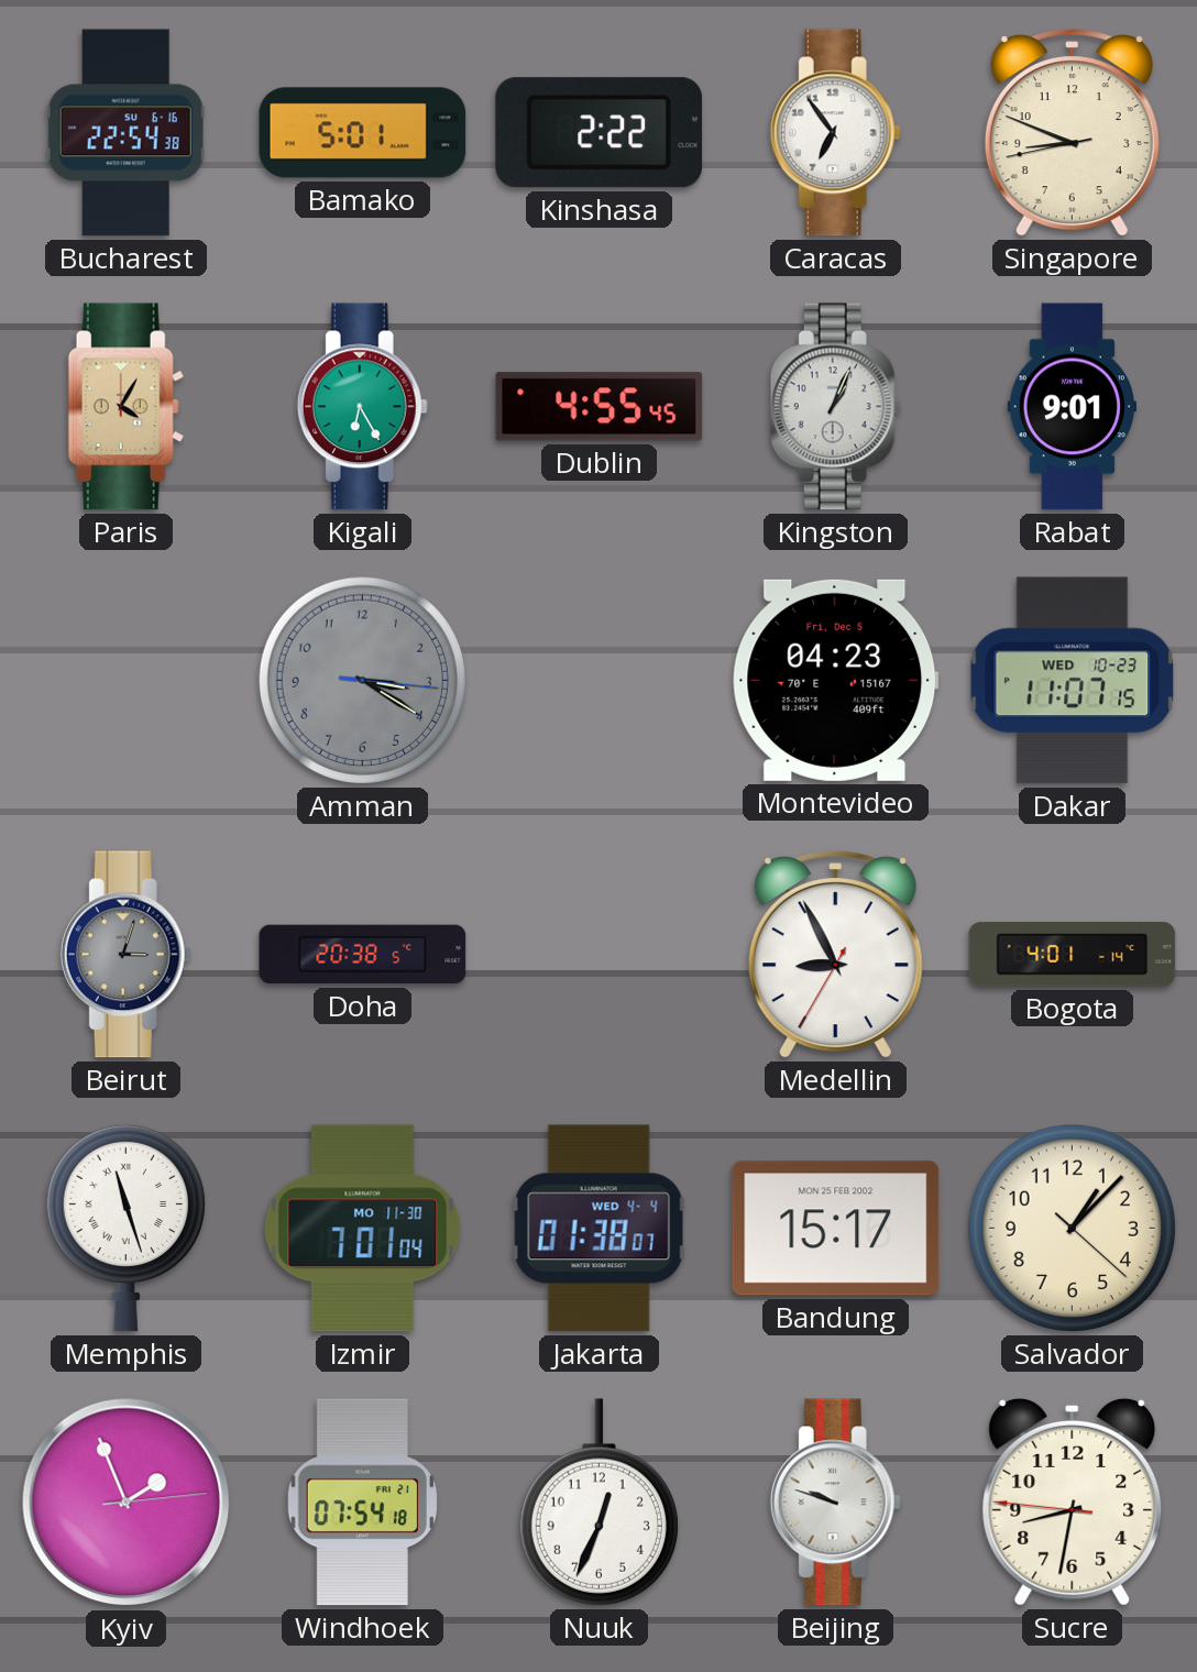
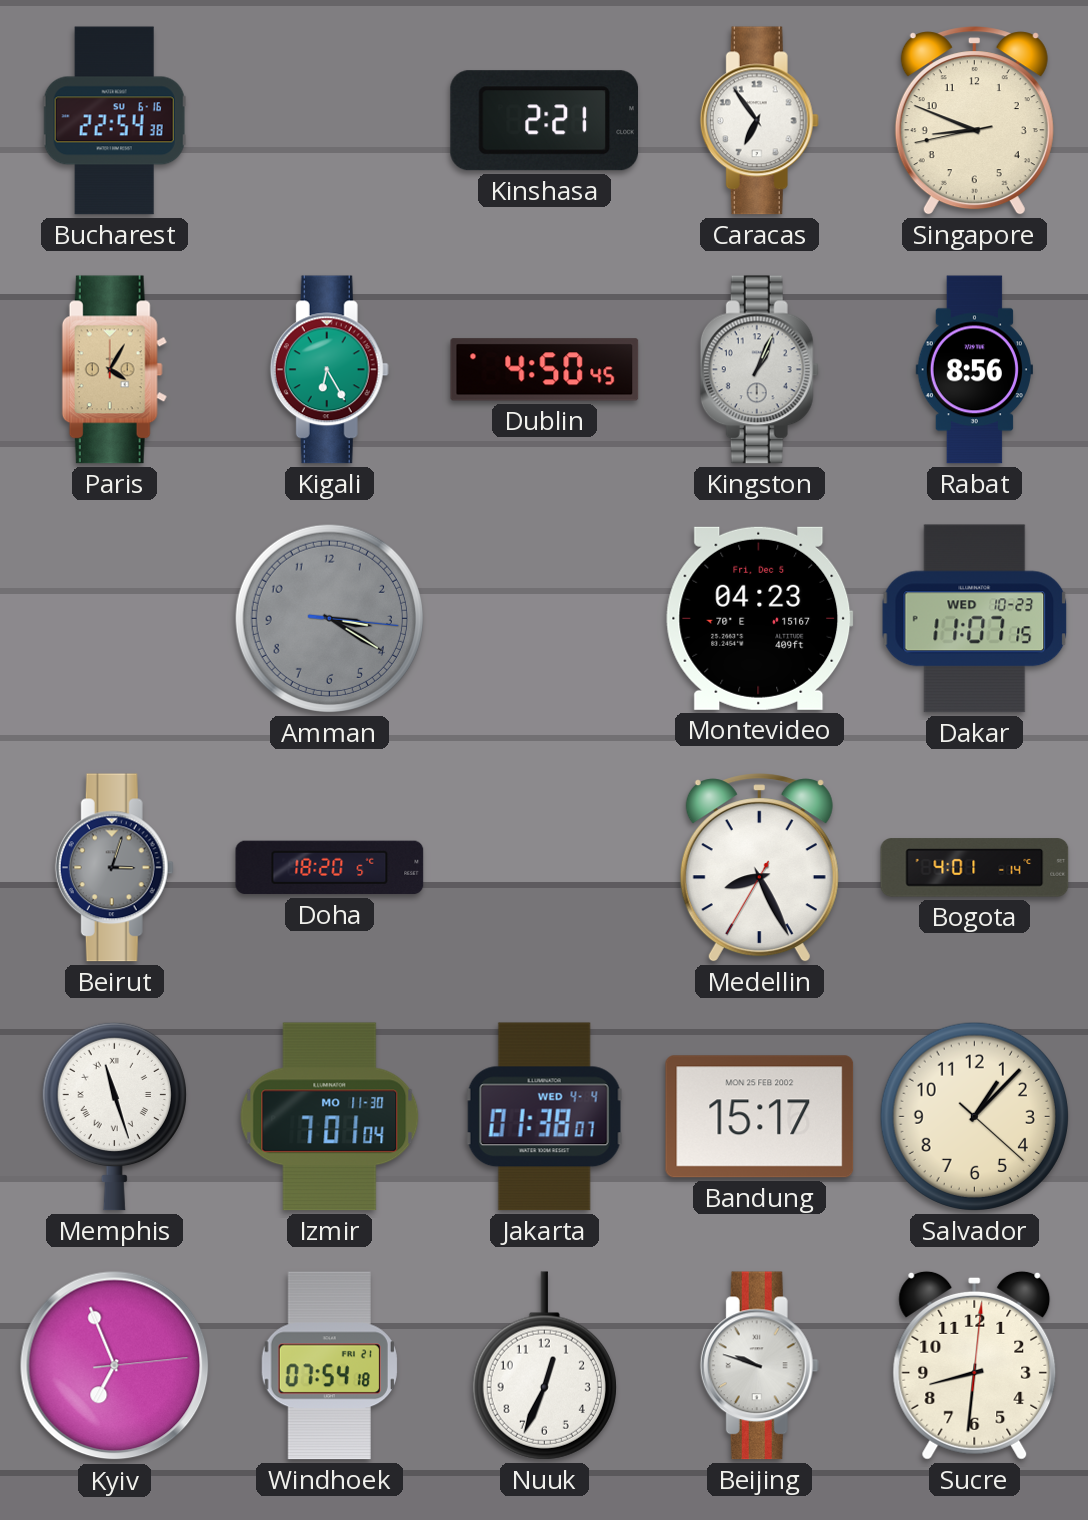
Bamako: 5:01 -> none
Kinshasa: 2:22 -> 2:21
Dublin: 4:55 -> 4:50
Rabat: 9:01 -> 8:56
Doha: 20:38 -> 18:20
Medellin: 8:55 -> 8:25
Kyiv: 1:56 -> 6:56
Sucre: 8:31:46 -> 8:31:01
